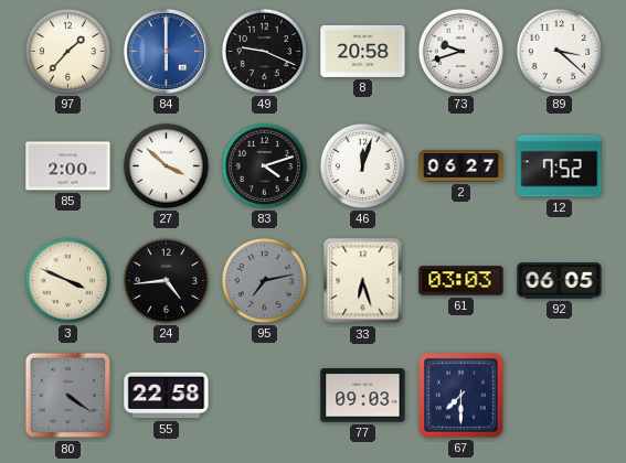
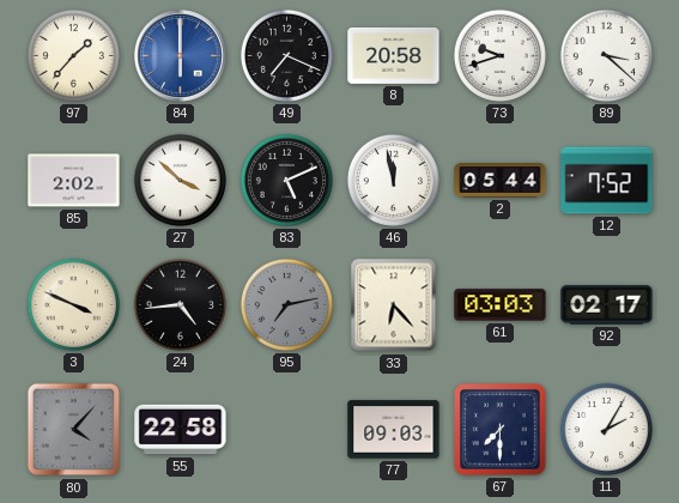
49: 9:19 -> 7:19
85: 2:00 -> 2:02
83: 4:12 -> 5:11
46: 12:03 -> 11:58
2: 06:27 -> 05:44
33: 6:27 -> 6:23
92: 06:05 -> 02:17
80: 4:21 -> 4:07
11: none -> 2:05
